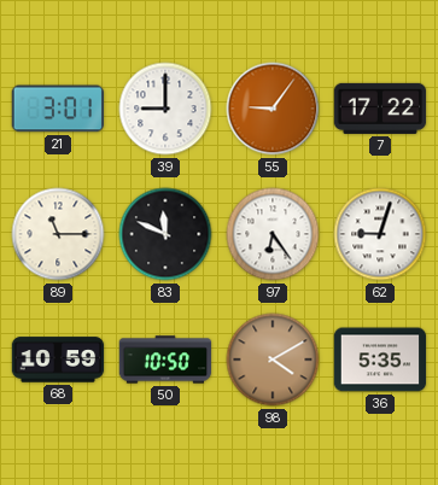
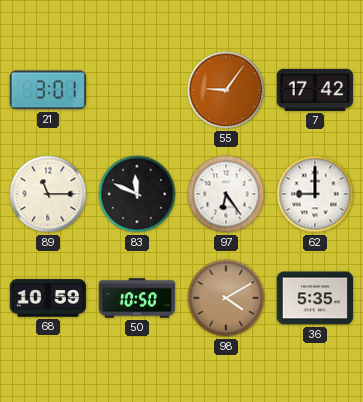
39: 9:00 -> none
7: 17:22 -> 17:42
62: 9:03 -> 9:00
